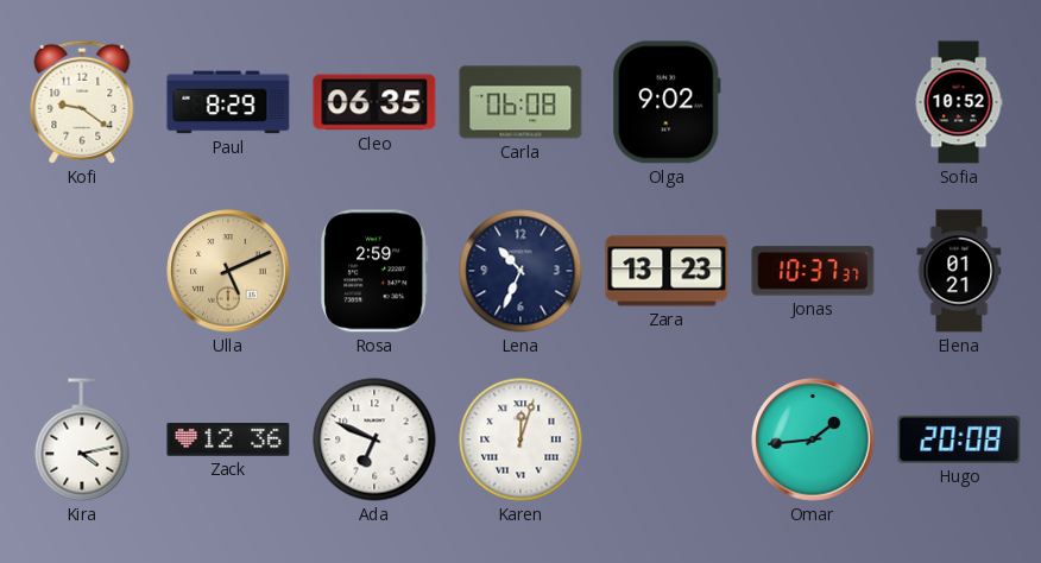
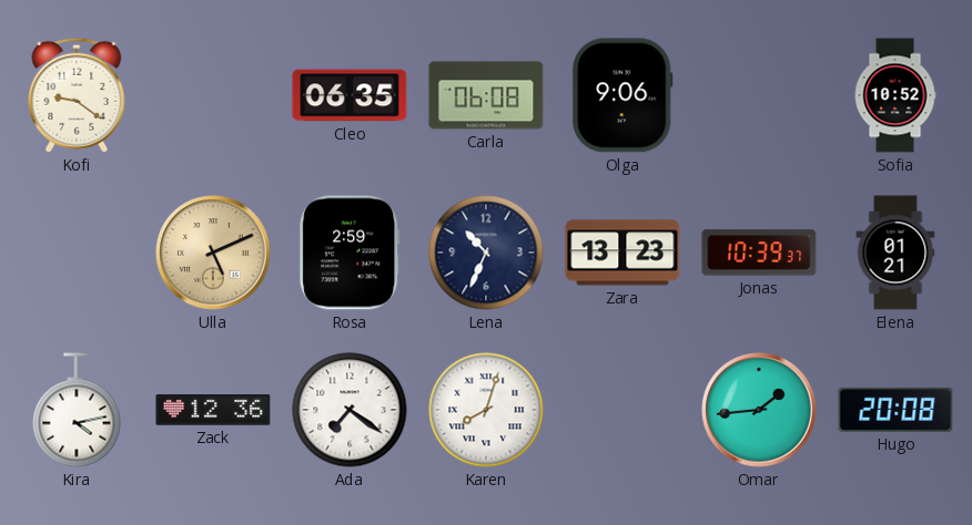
Paul: 8:29 -> none
Olga: 9:02 -> 9:06
Jonas: 10:37 -> 10:39
Ada: 6:49 -> 7:21
Karen: 12:03 -> 8:03
